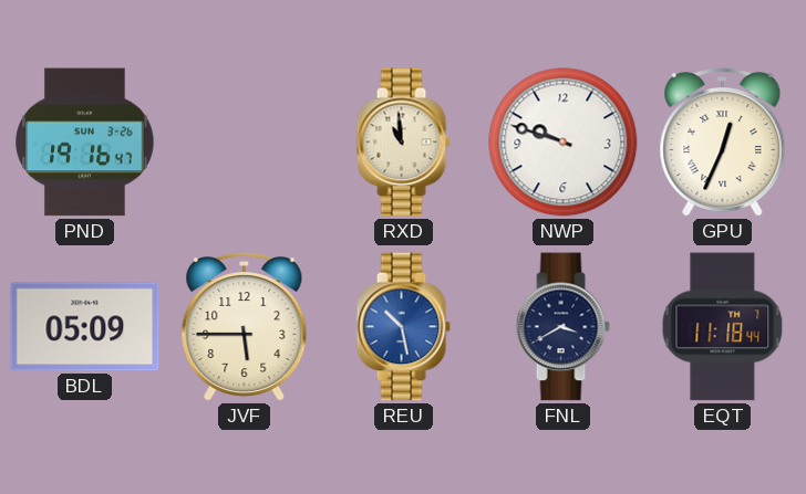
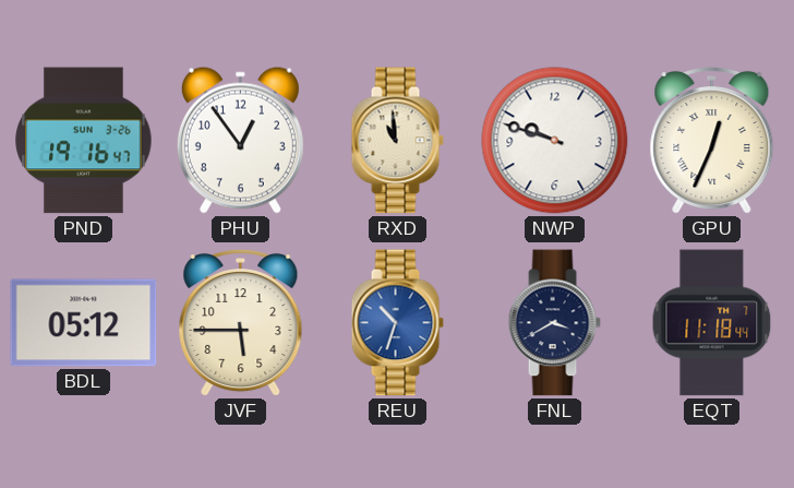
PHU: none -> 12:54
BDL: 05:09 -> 05:12
REU: 10:28 -> 10:33
